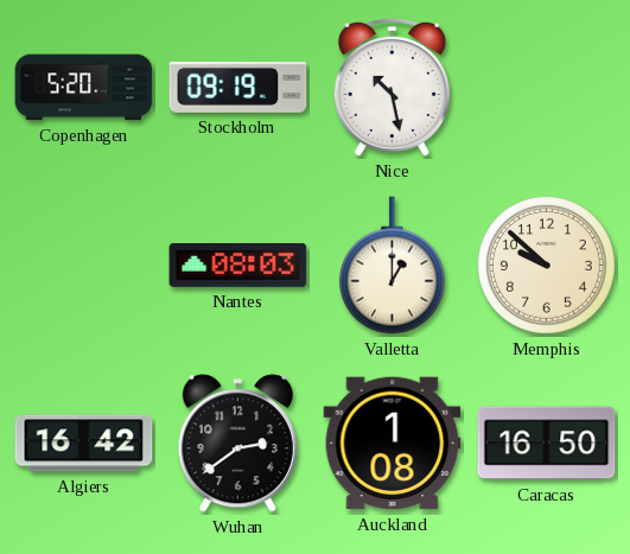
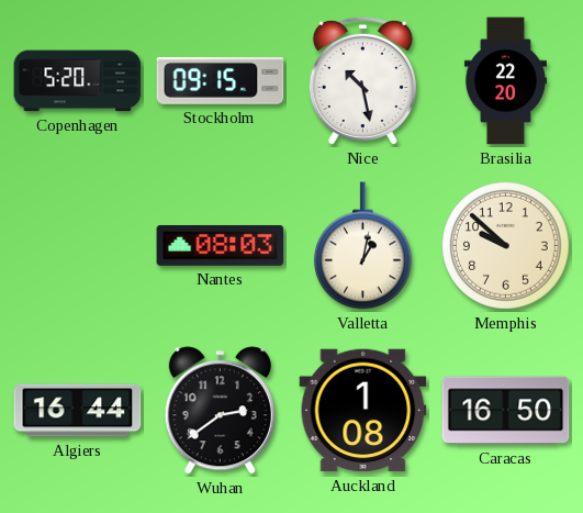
Stockholm: 09:19 -> 09:15
Brasilia: none -> 22:20
Valletta: 1:00 -> 1:02
Algiers: 16:42 -> 16:44
